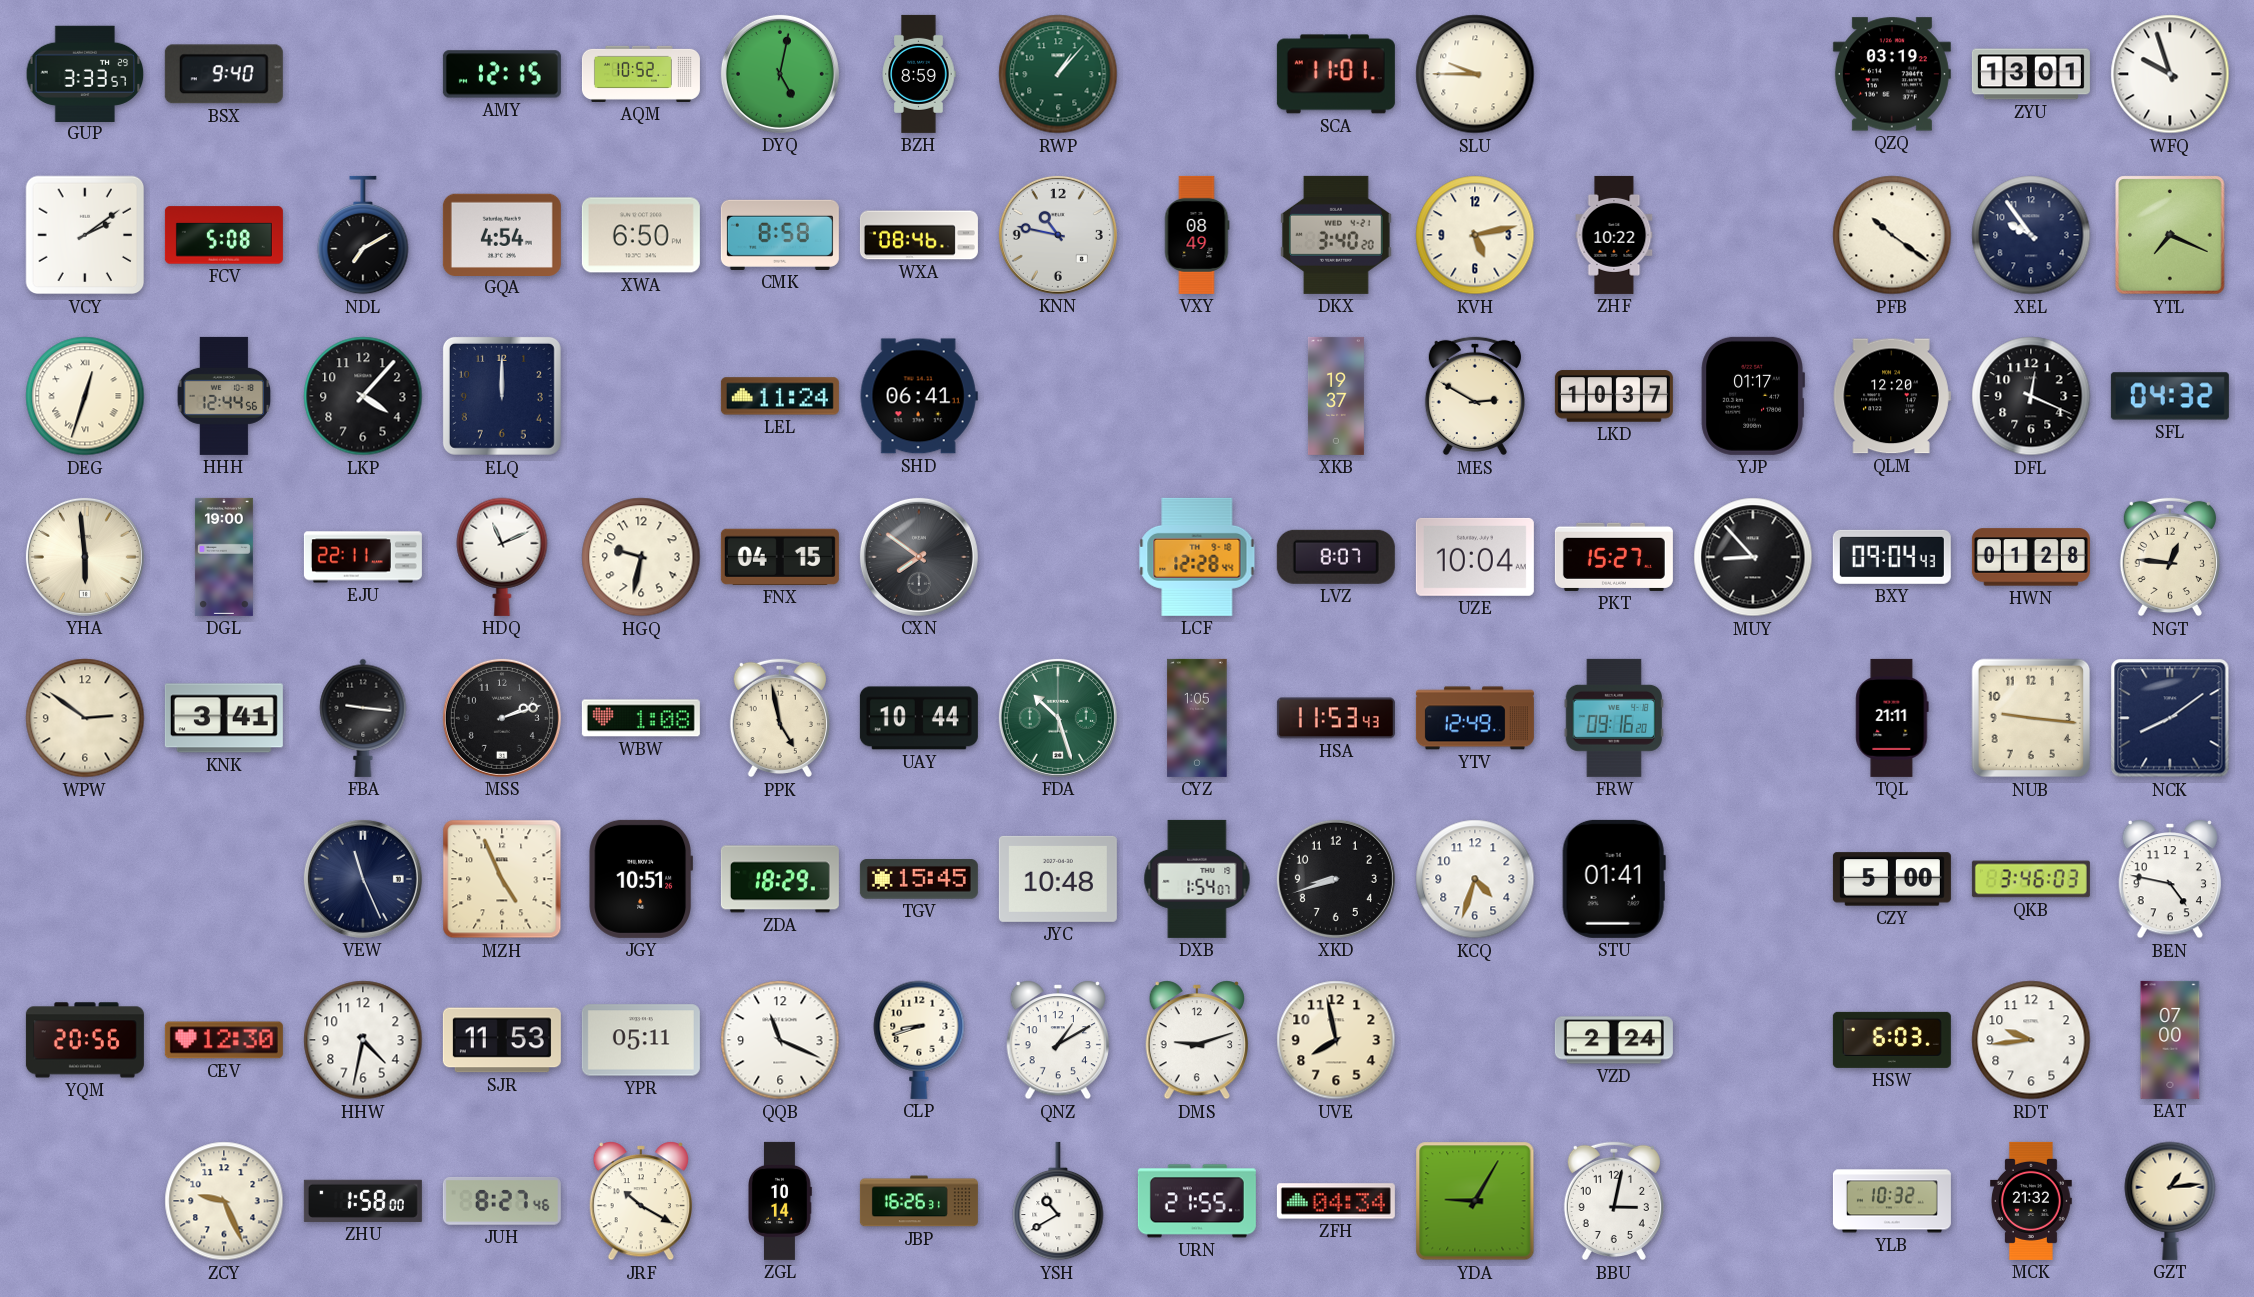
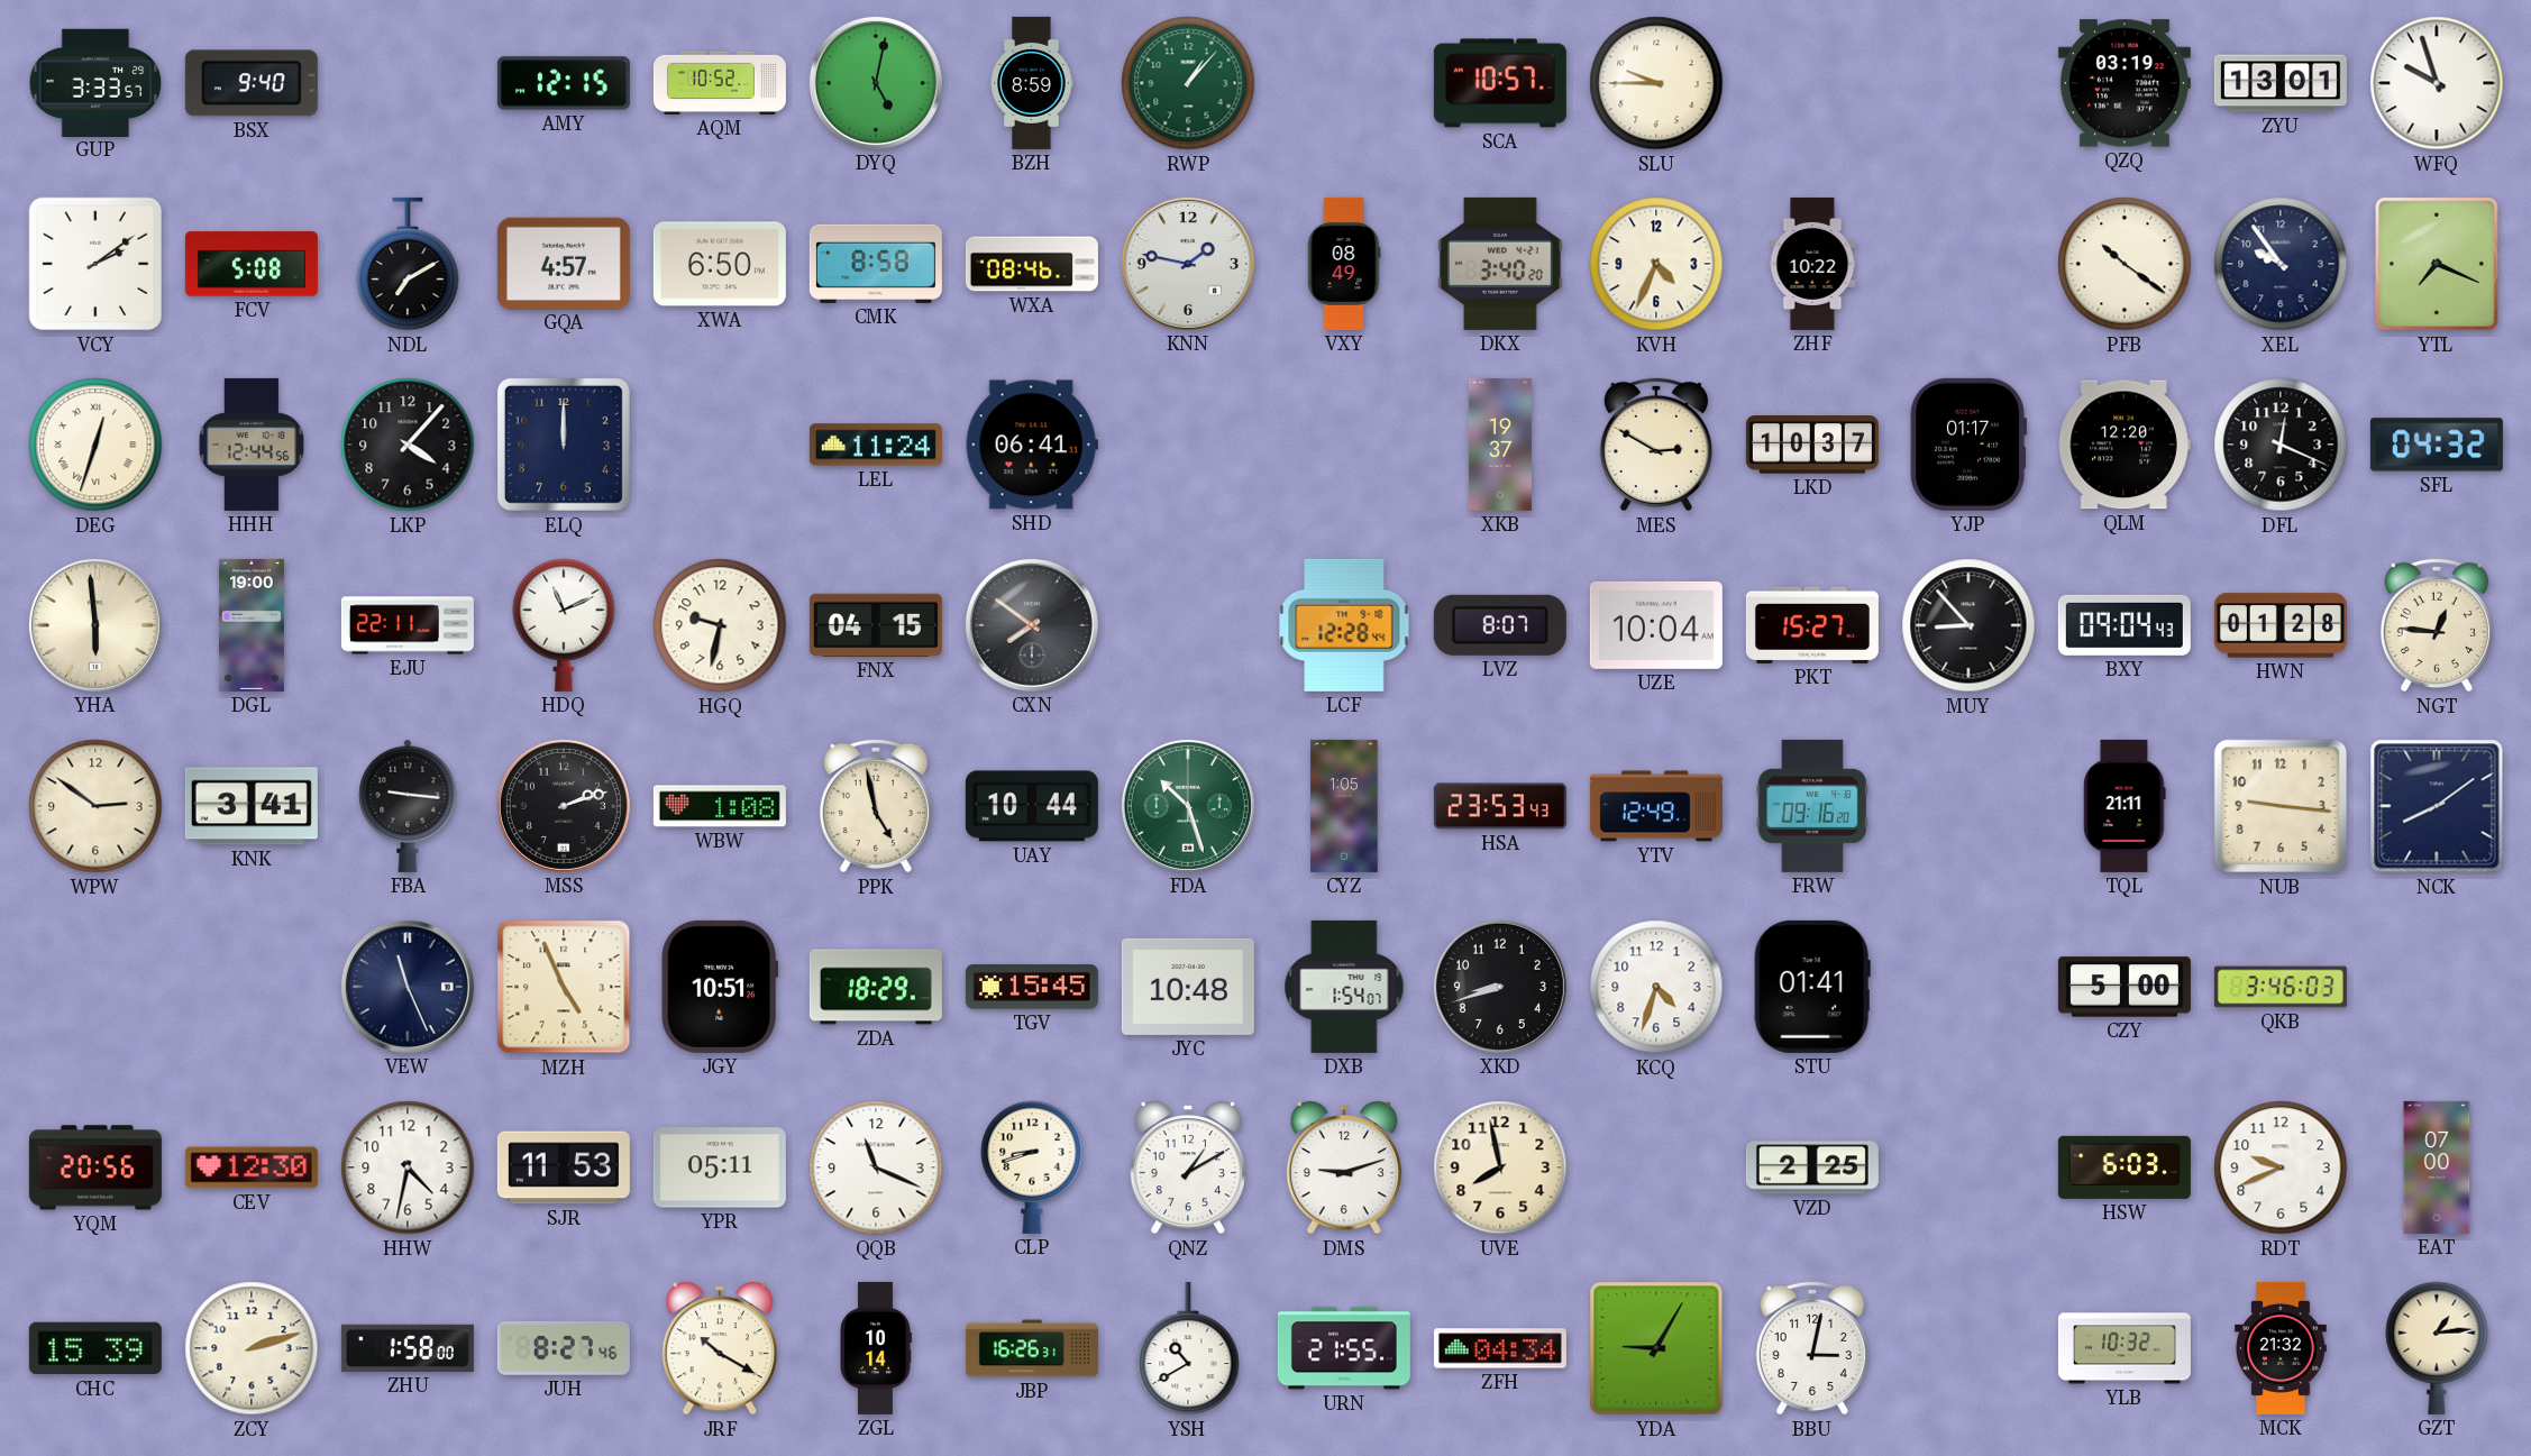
SCA: 11:01 -> 10:57
GQA: 4:54 -> 4:57
KNN: 10:47 -> 1:47
KVH: 5:13 -> 4:34
HSA: 11:53 -> 23:53
BEN: 4:47 -> none
VZD: 2:24 -> 2:25
RDT: 9:44 -> 9:41
CHC: none -> 15:39
ZCY: 9:26 -> 2:12
